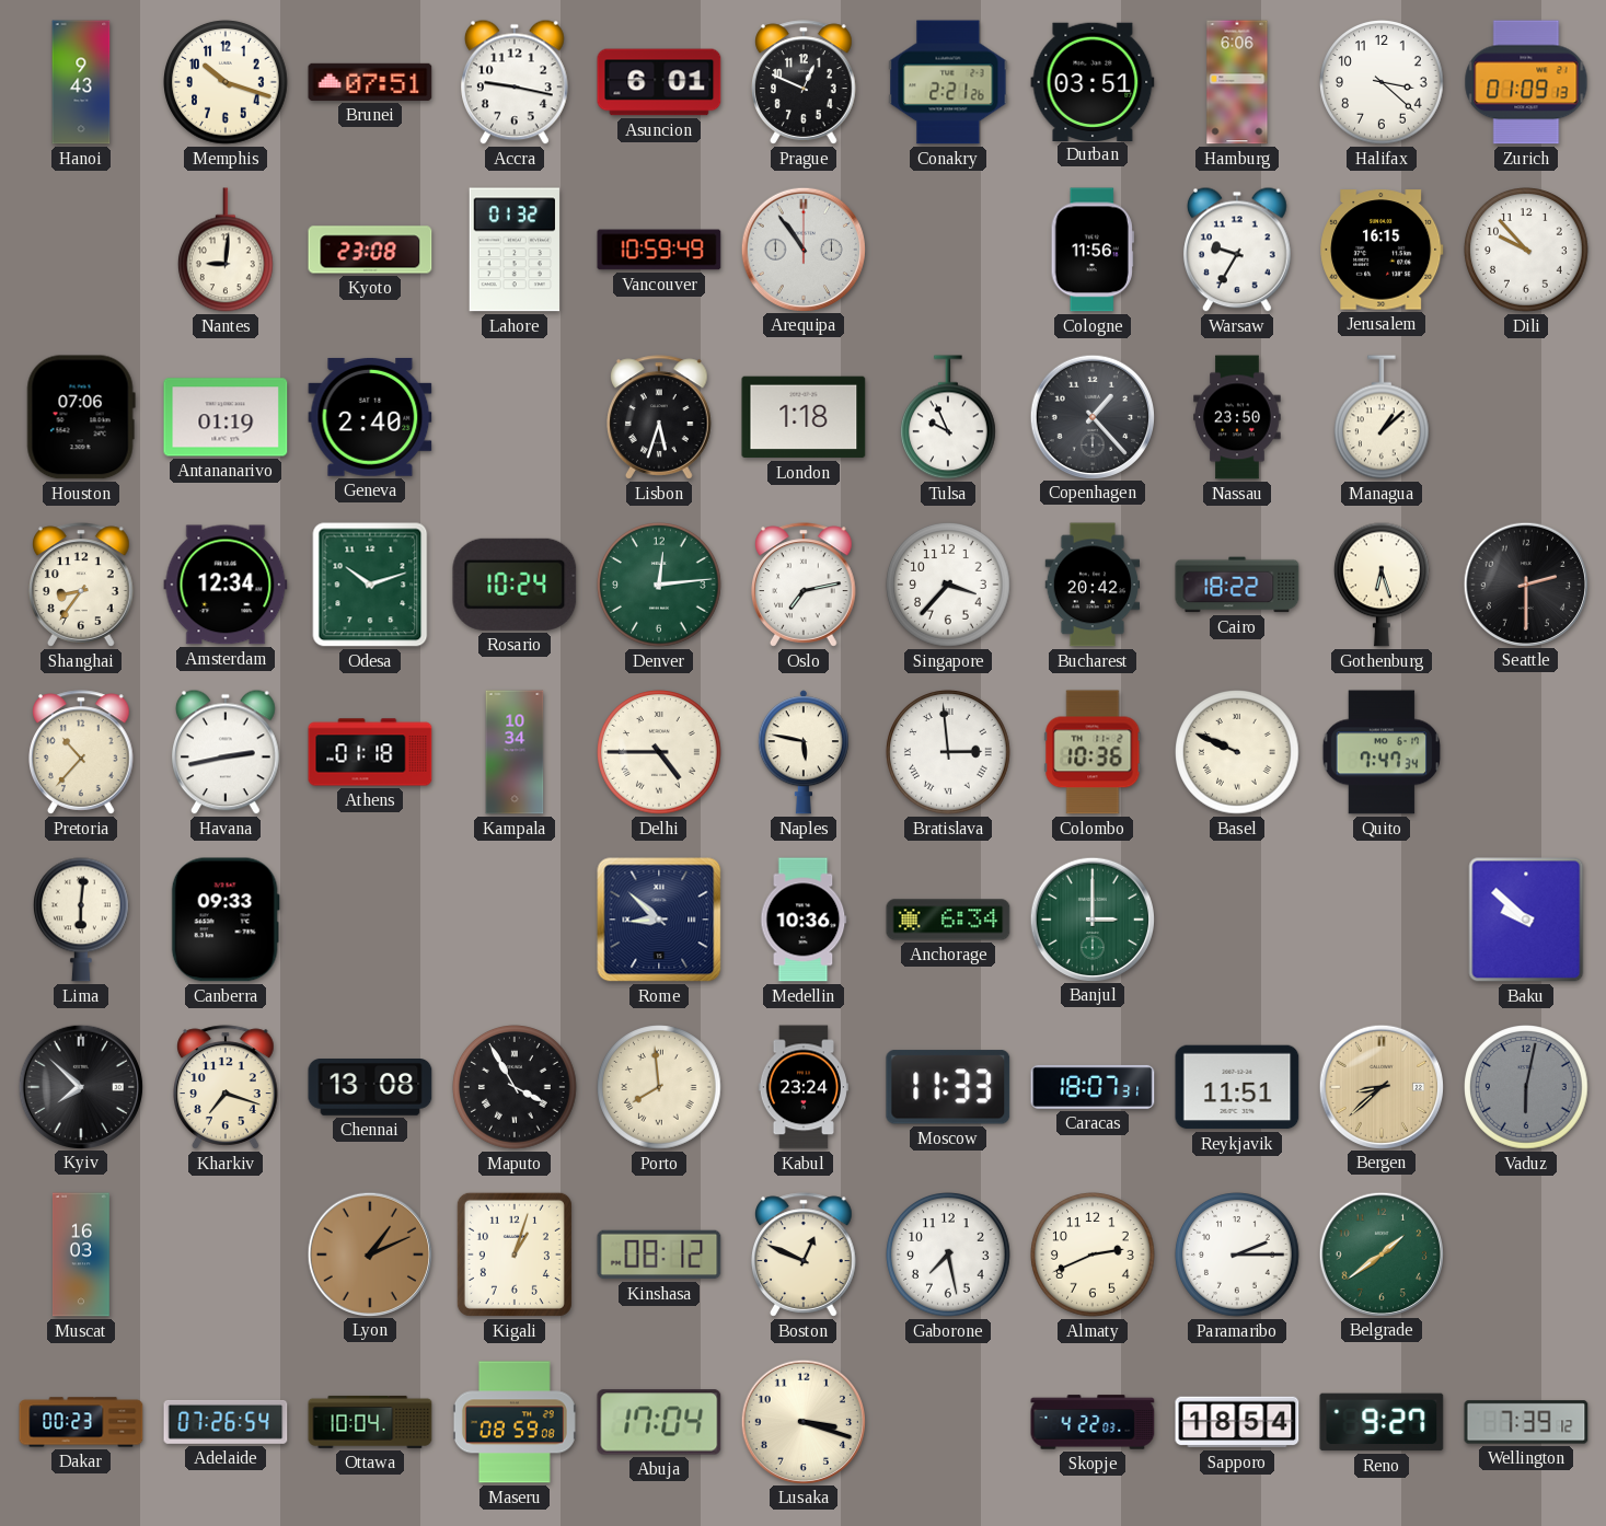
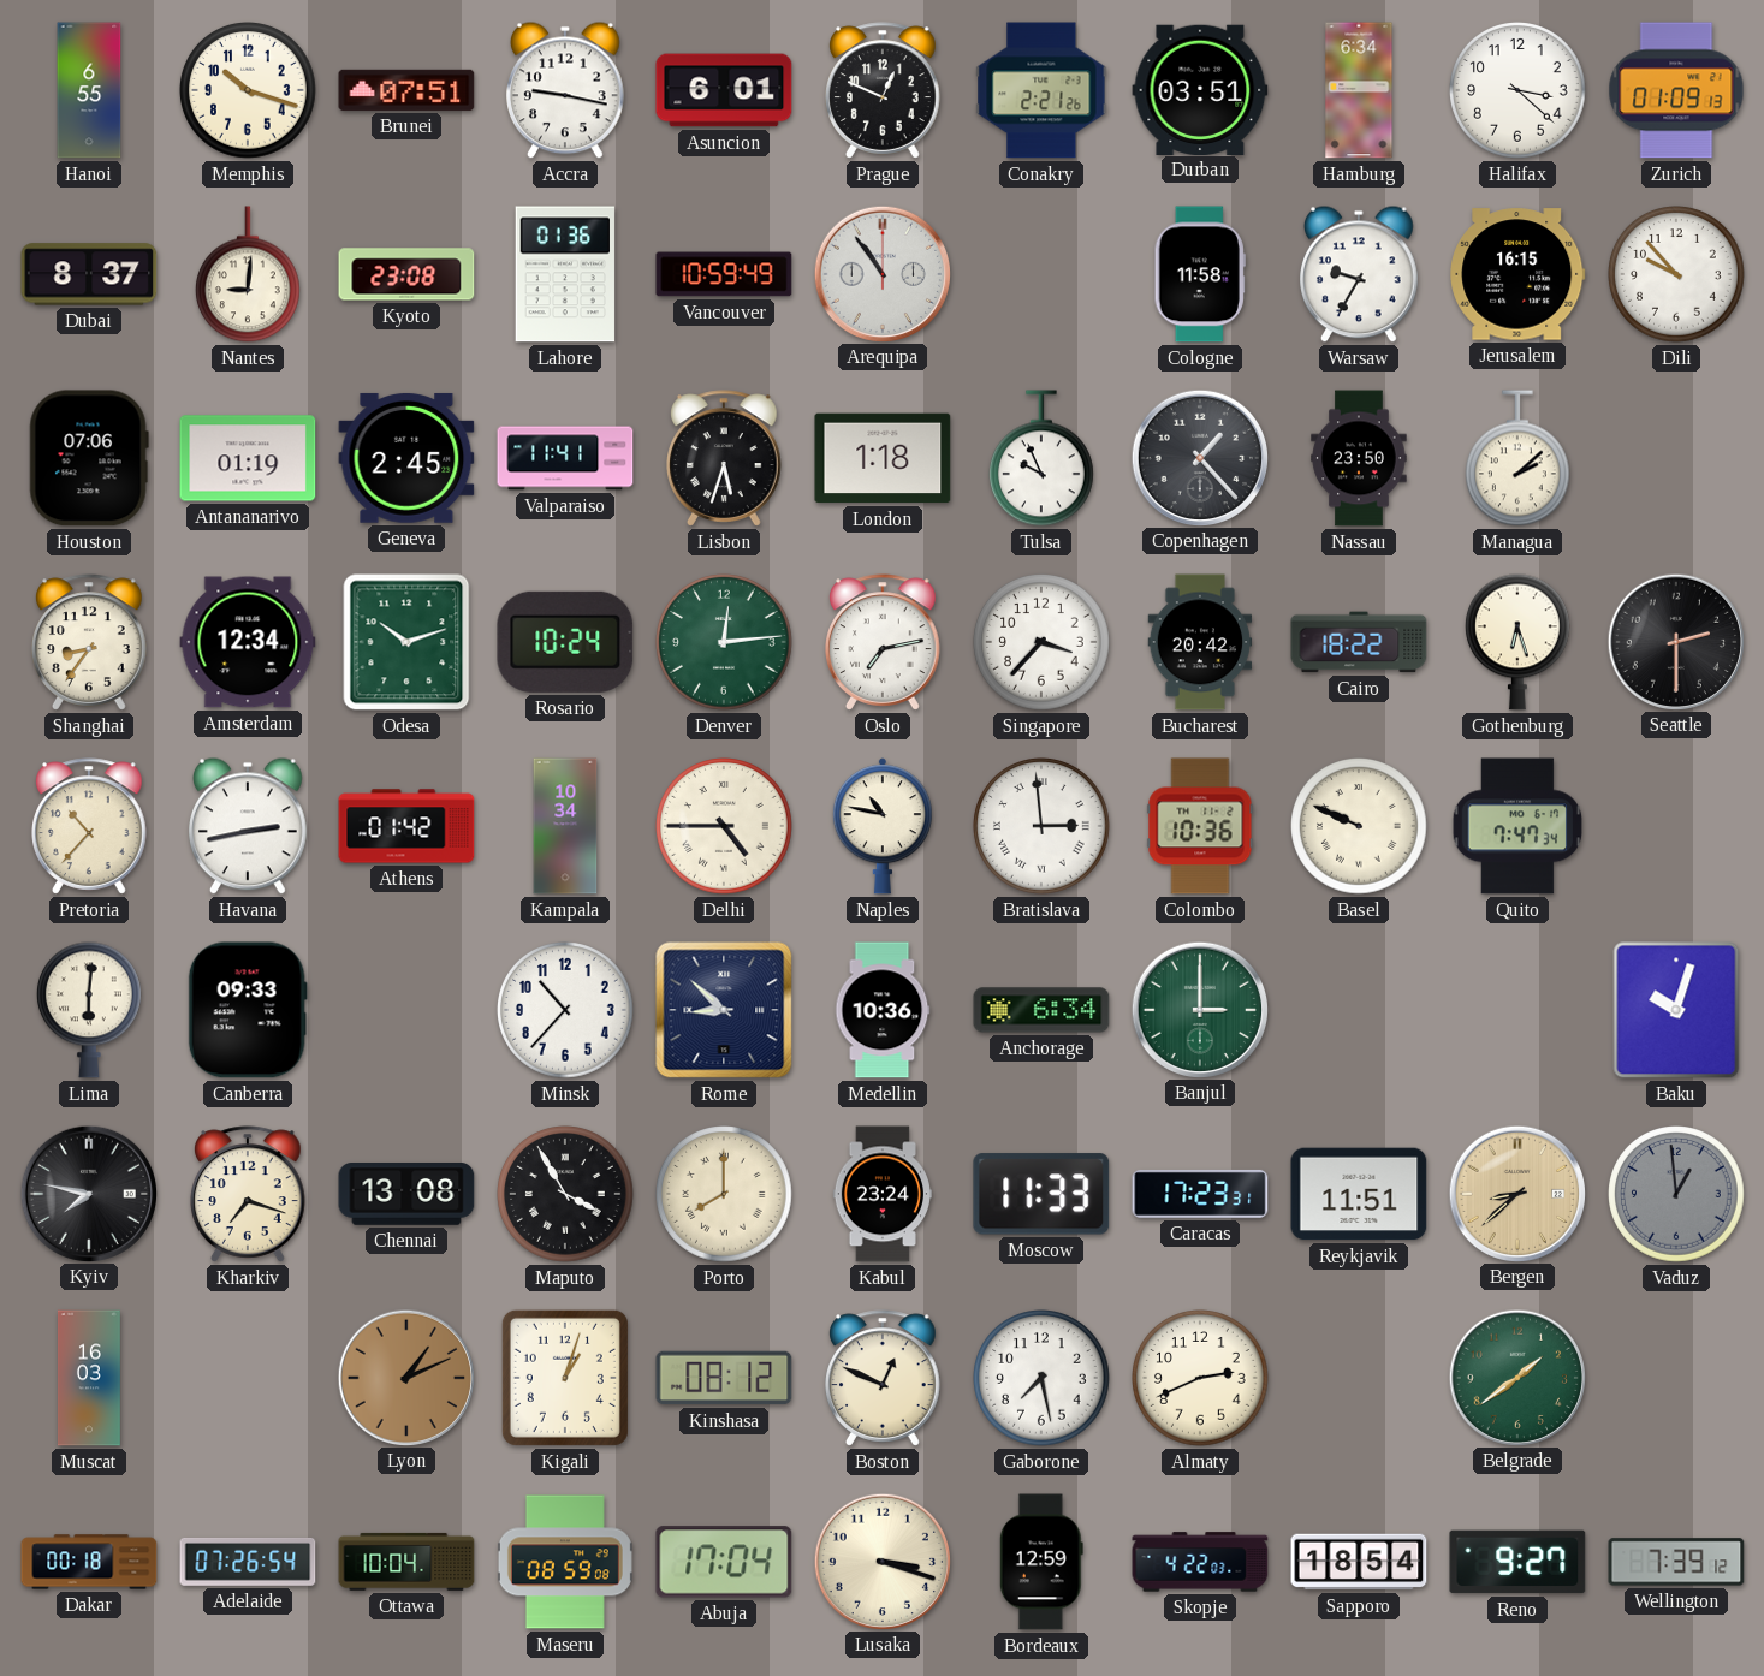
Hanoi: 9:43 -> 6:55
Hamburg: 6:06 -> 6:34
Dubai: none -> 8:37
Lahore: 01:32 -> 01:36
Cologne: 11:56 -> 11:58
Geneva: 2:40 -> 2:45
Valparaiso: none -> 11:41
Managua: 1:08 -> 2:08
Athens: 01:18 -> 01:42
Naples: 5:47 -> 10:47
Minsk: none -> 10:37
Baku: 9:52 -> 10:03
Kyiv: 7:52 -> 7:47
Porto: 7:59 -> 8:00
Caracas: 18:07 -> 17:23
Vaduz: 6:02 -> 12:59
Paramaribo: 2:15 -> none
Dakar: 00:23 -> 00:18
Bordeaux: none -> 12:59
